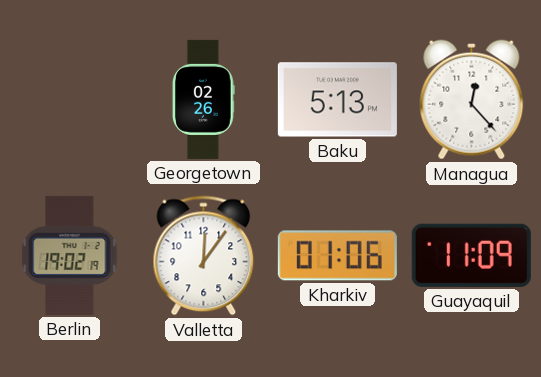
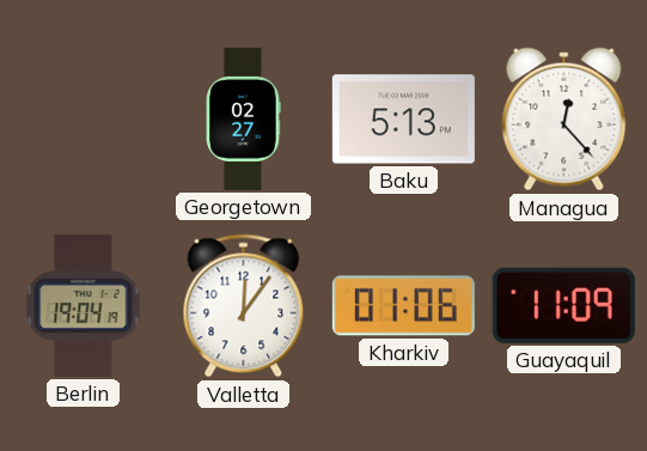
Georgetown: 02:26 -> 02:27
Berlin: 19:02 -> 19:04
